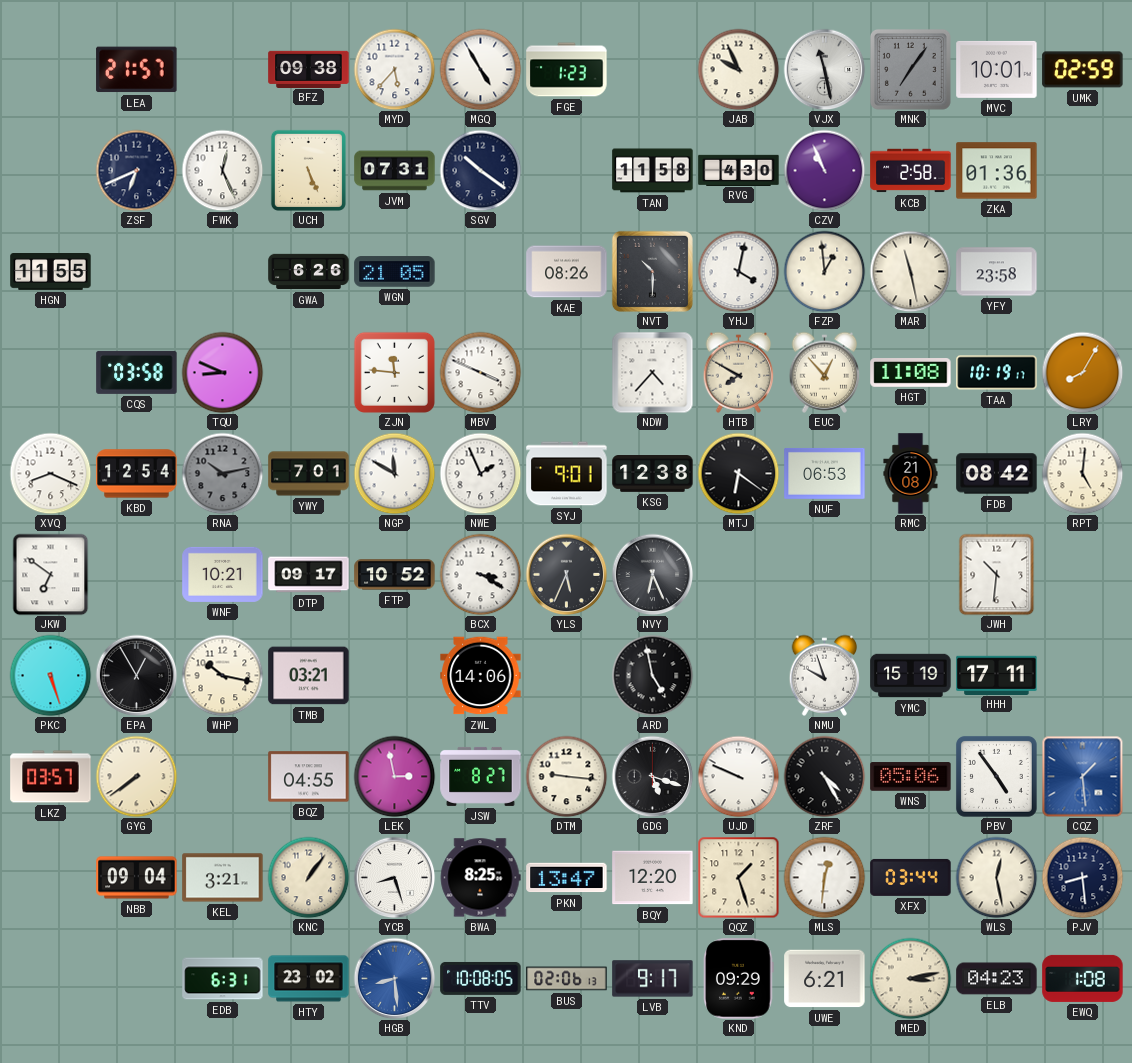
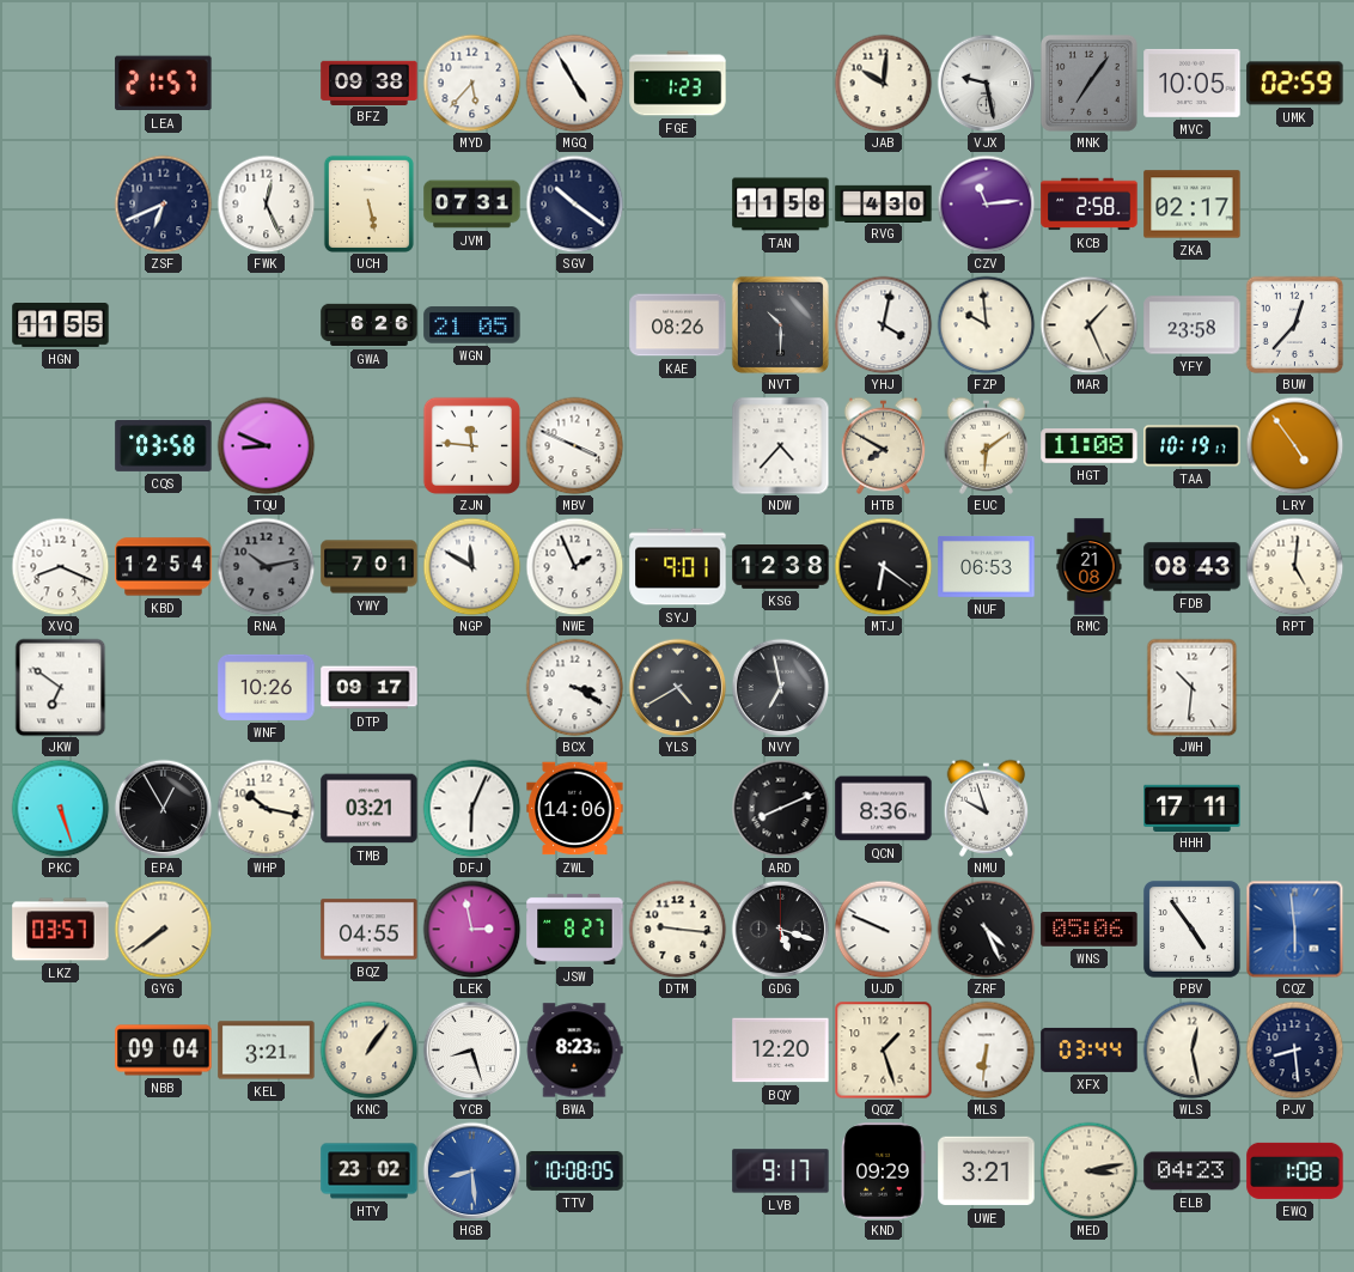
JAB: 9:56 -> 10:01
VJX: 11:28 -> 9:28
MVC: 10:01 -> 10:05
UCH: 5:26 -> 5:28
CZV: 10:56 -> 11:14
ZKA: 01:36 -> 02:17
FZP: 12:59 -> 9:59
MAR: 11:28 -> 1:26
BUW: none -> 12:37
EUC: 12:53 -> 6:09
LRY: 8:05 -> 4:54
FDB: 08:42 -> 08:43
WNF: 10:21 -> 10:26
FTP: 10:52 -> none
YLS: 5:34 -> 4:40
NVY: 6:26 -> 6:58
DFJ: none -> 6:04
ARD: 4:58 -> 8:11
QCN: none -> 8:36
YMC: 15:19 -> none
ZRF: 4:25 -> 4:26
CQZ: 1:29 -> 5:59
BWA: 8:25 -> 8:23
PKN: 13:47 -> none
MLS: 12:31 -> 6:31
EDB: 6:31 -> none
BUS: 02:06 -> none
UWE: 6:21 -> 3:21
